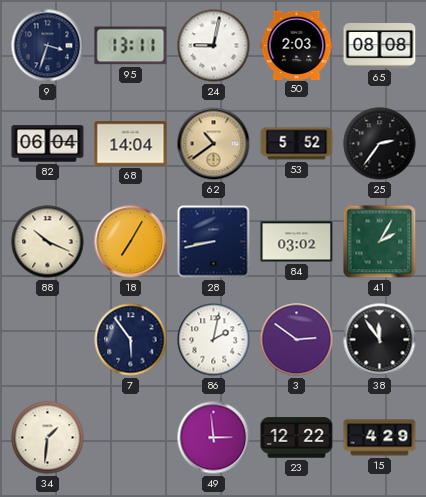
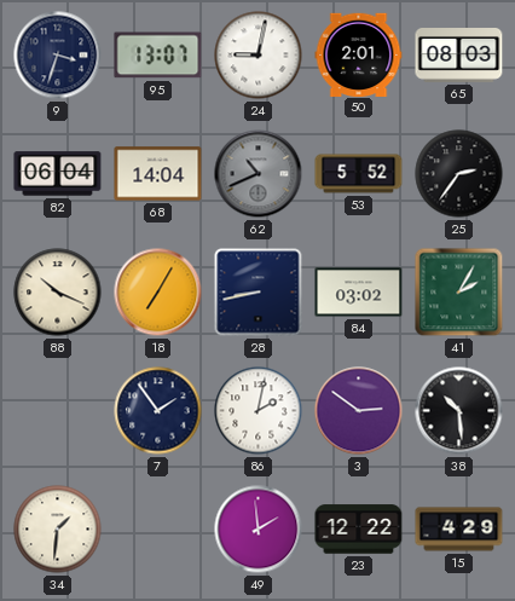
95: 13:11 -> 13:07
50: 2:03 -> 2:01
65: 08:08 -> 08:03
62: 10:39 -> 10:41
62 dial: champagne -> grey
7: 5:54 -> 1:54
38: 11:54 -> 10:29
49: 2:59 -> 1:59
